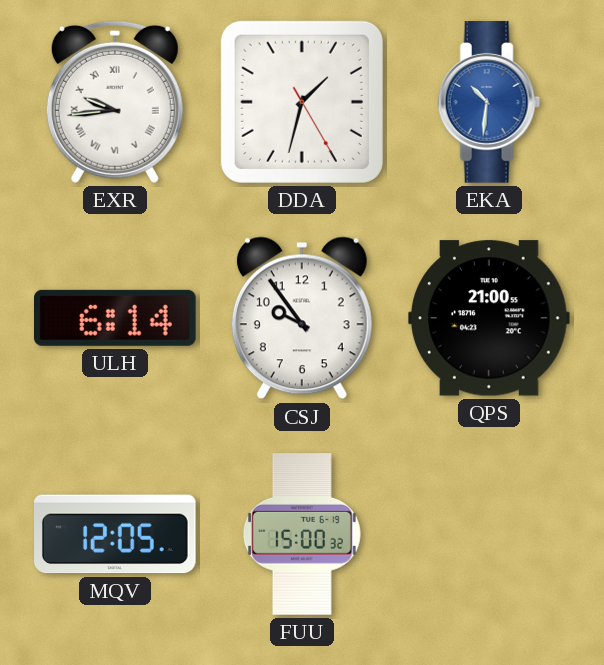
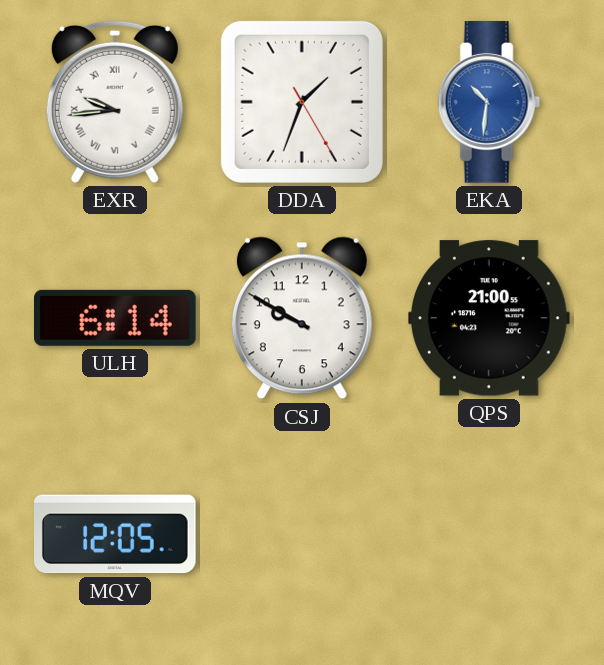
DDA: 1:32 -> 1:33
CSJ: 9:54 -> 9:50
FUU: 15:00 -> none
